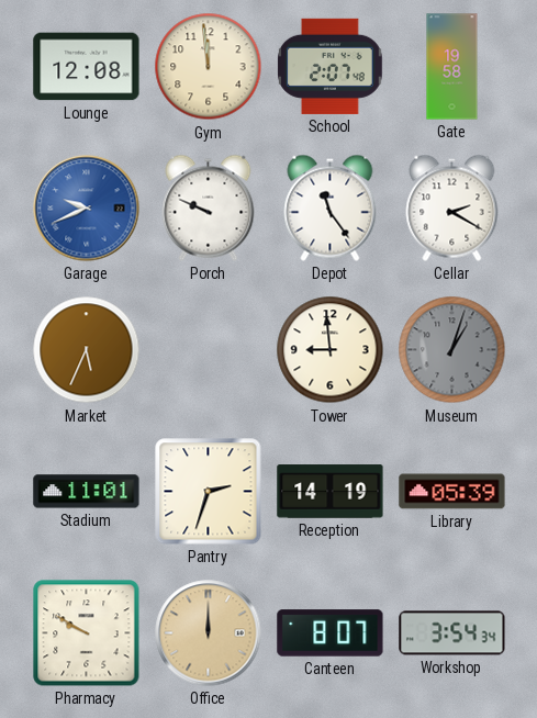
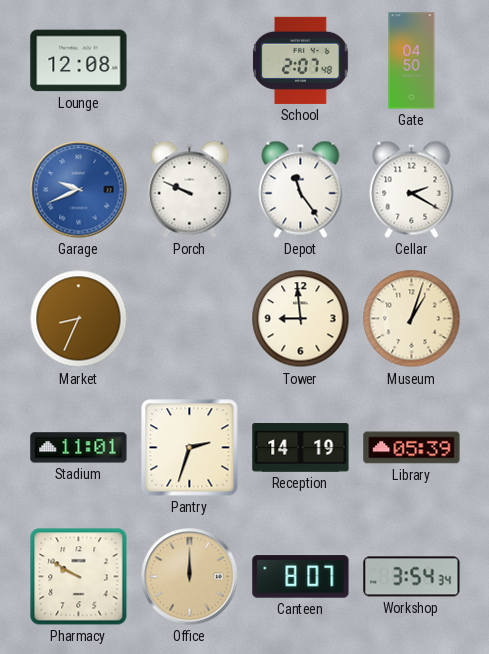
Gym: 11:59 -> none
Gate: 19:58 -> 04:50
Market: 5:34 -> 8:34
Museum dial: grey -> cream
